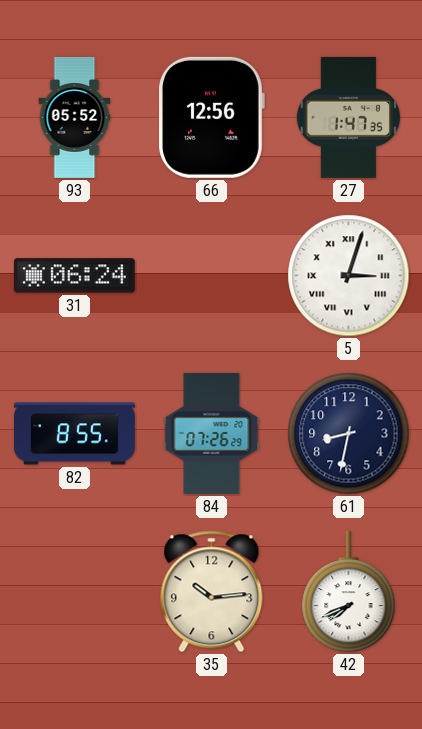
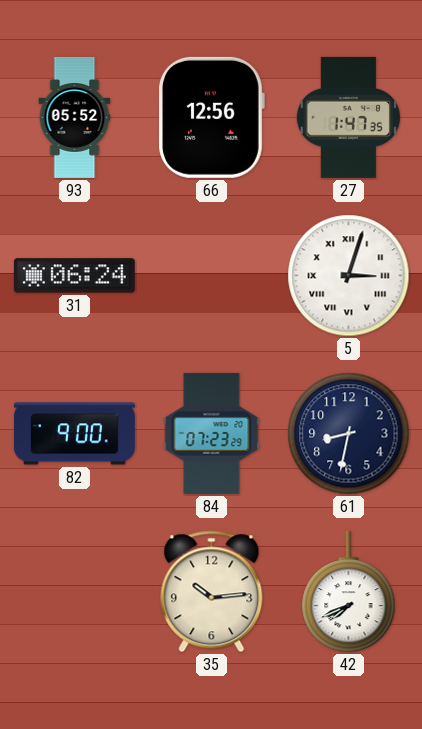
82: 8:55 -> 9:00
84: 07:26 -> 07:23
